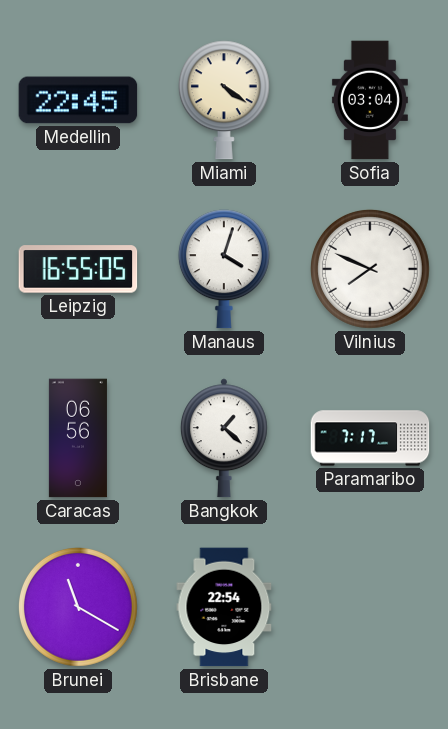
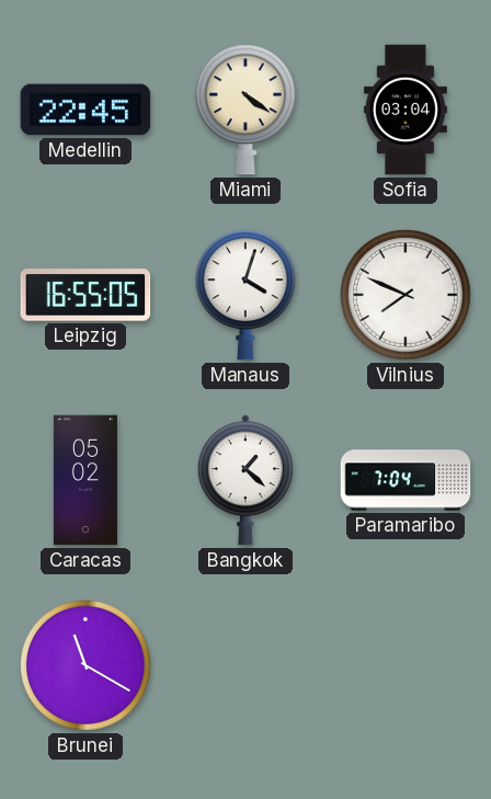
Caracas: 06:56 -> 05:02
Paramaribo: 7:17 -> 7:04
Brisbane: 22:54 -> none
